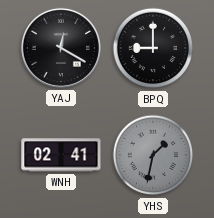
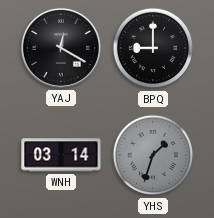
WNH: 02:41 -> 03:14
YHS: 1:32 -> 1:33
